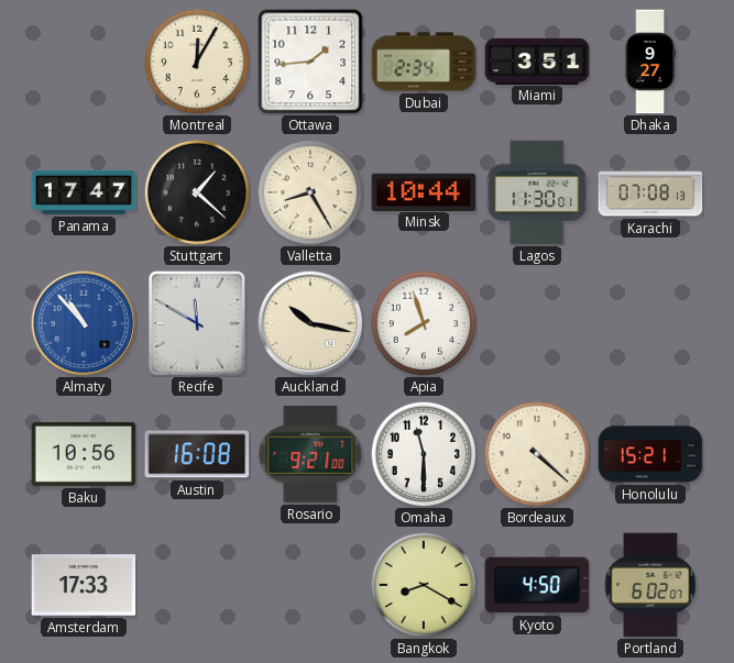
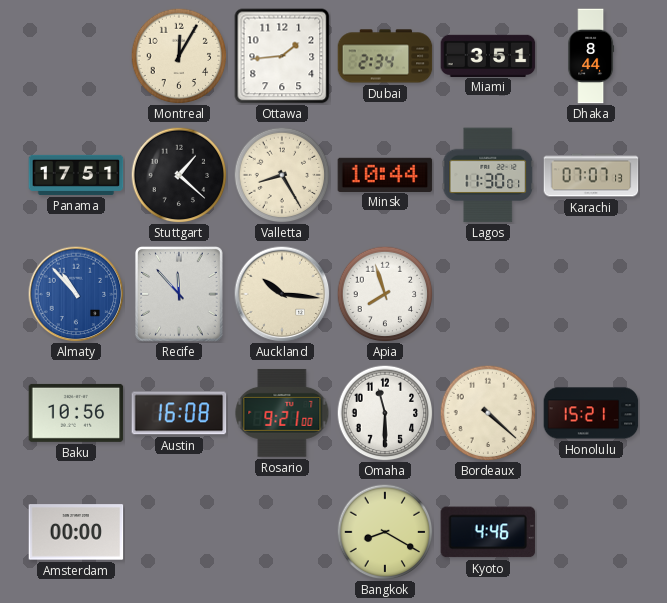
Dhaka: 9:27 -> 8:44
Panama: 17:47 -> 17:51
Karachi: 07:08 -> 07:07
Recife: 11:50 -> 11:53
Auckland: 10:17 -> 10:16
Amsterdam: 17:33 -> 00:00
Kyoto: 4:50 -> 4:46
Portland: 6:02 -> none
